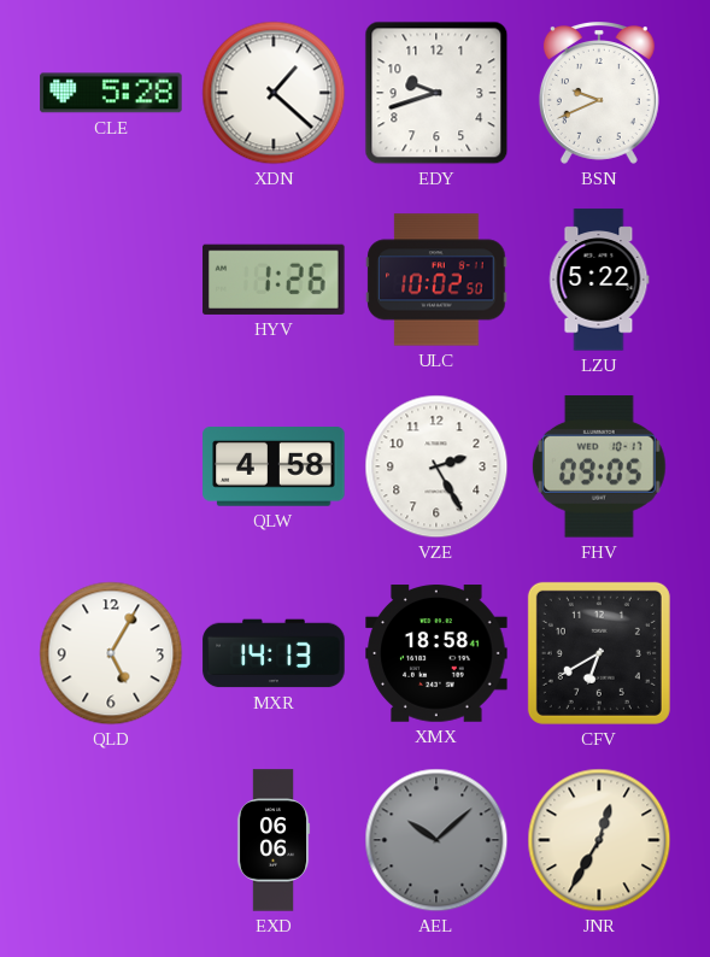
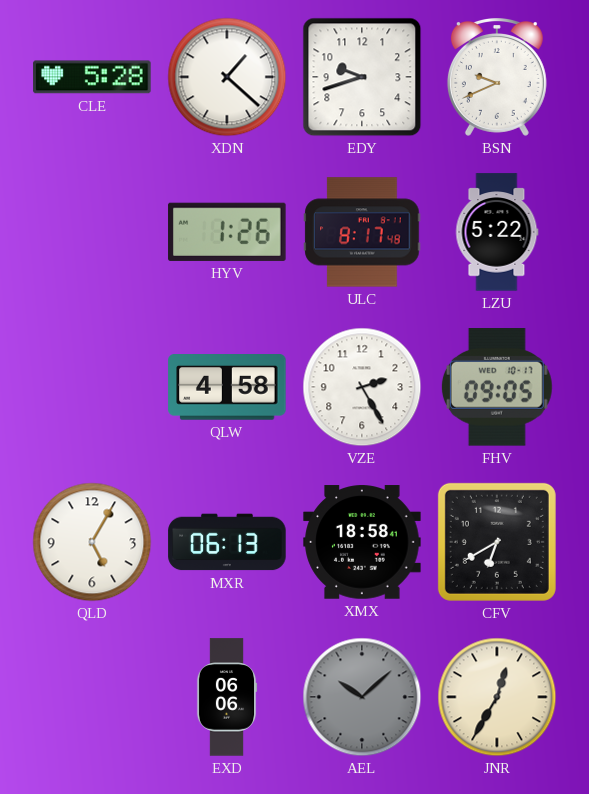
ULC: 10:02 -> 8:17
MXR: 14:13 -> 06:13
